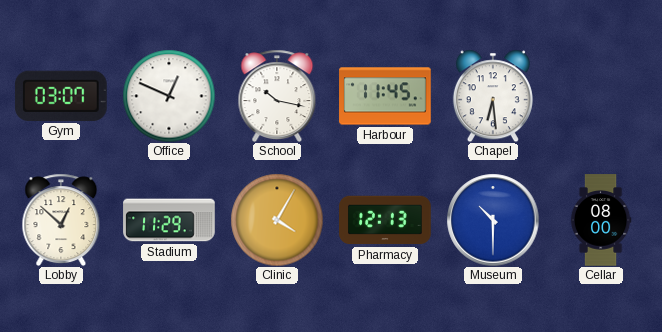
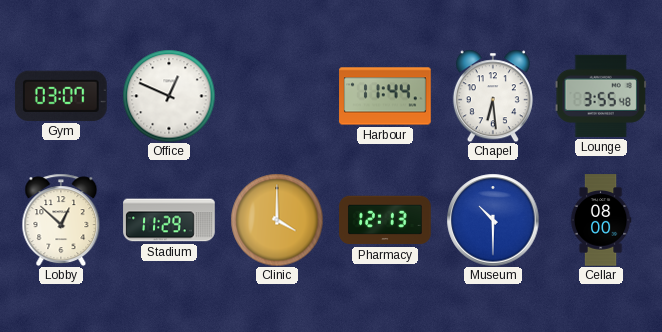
School: 10:17 -> none
Harbour: 11:45 -> 11:44
Lounge: none -> 3:55
Clinic: 4:05 -> 4:00
